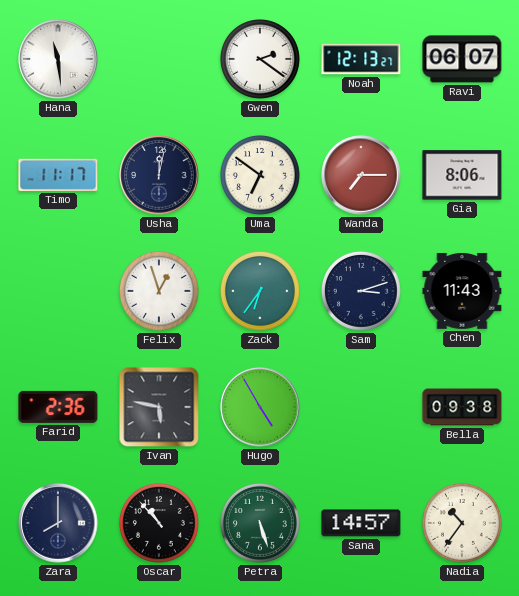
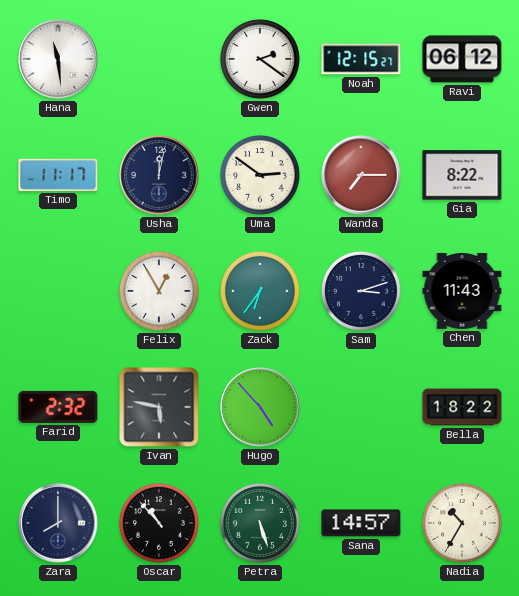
Noah: 12:13 -> 12:15
Ravi: 06:07 -> 06:12
Uma: 6:51 -> 2:51
Gia: 8:06 -> 8:22
Felix: 12:57 -> 12:55
Farid: 2:36 -> 2:32
Hugo: 4:55 -> 4:53
Bella: 09:38 -> 18:22
Nadia: 10:36 -> 10:35
